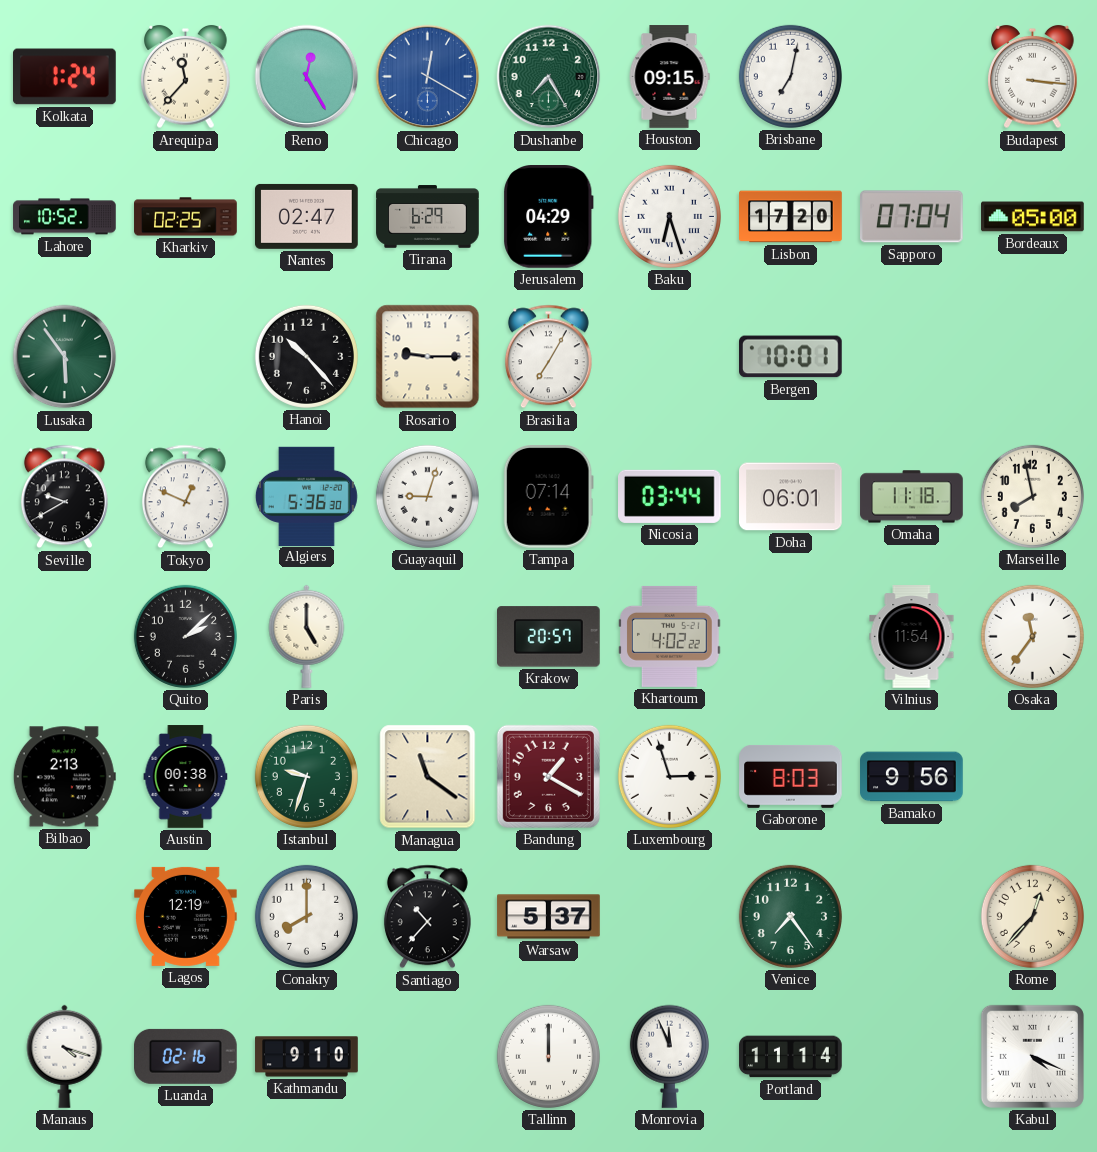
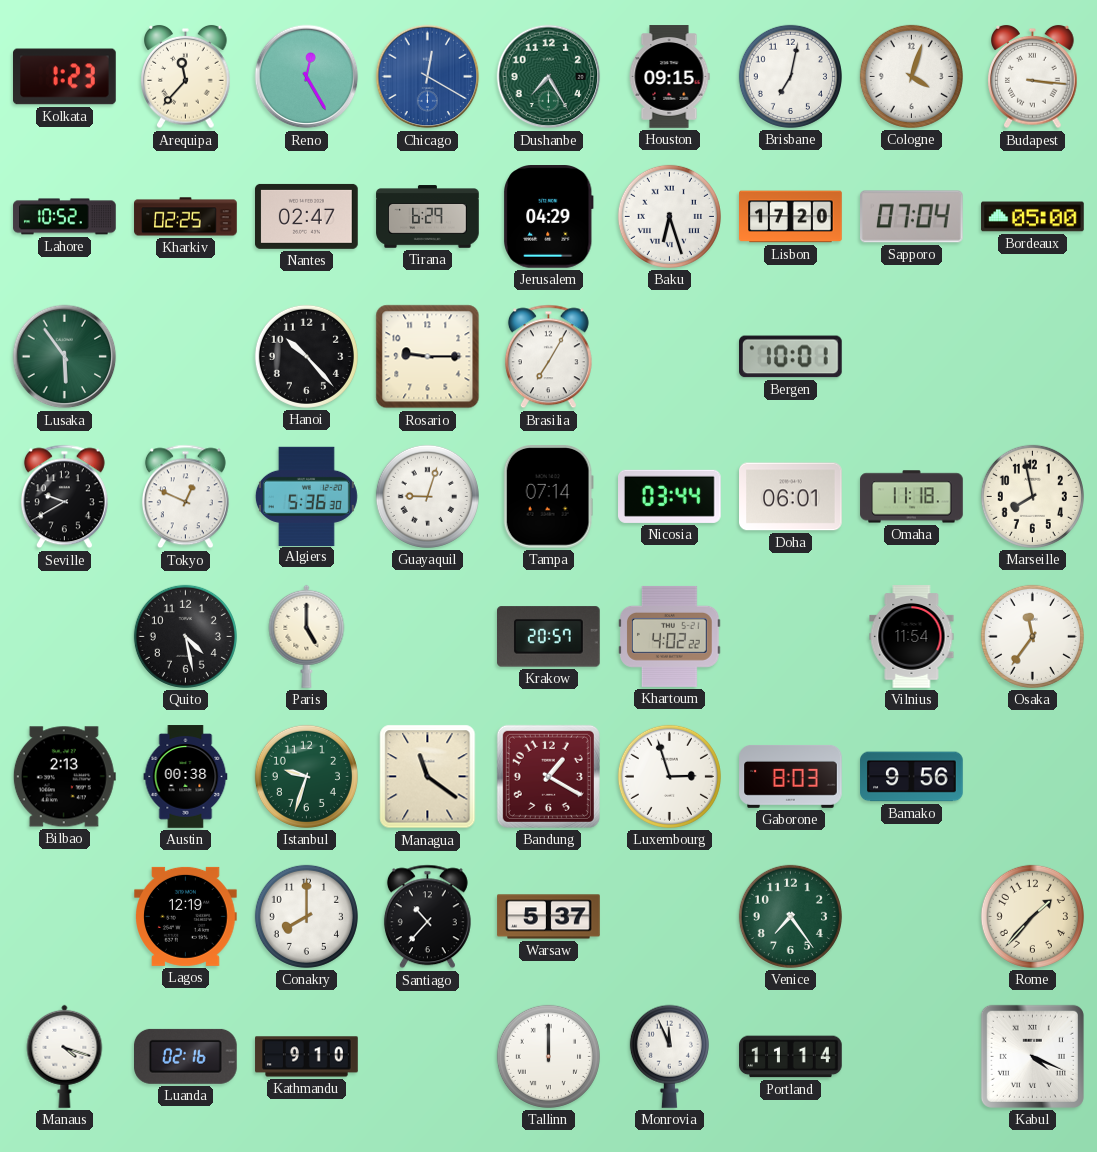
Kolkata: 1:24 -> 1:23
Cologne: none -> 4:03
Quito: 2:08 -> 4:28
Rome: 12:37 -> 1:37
